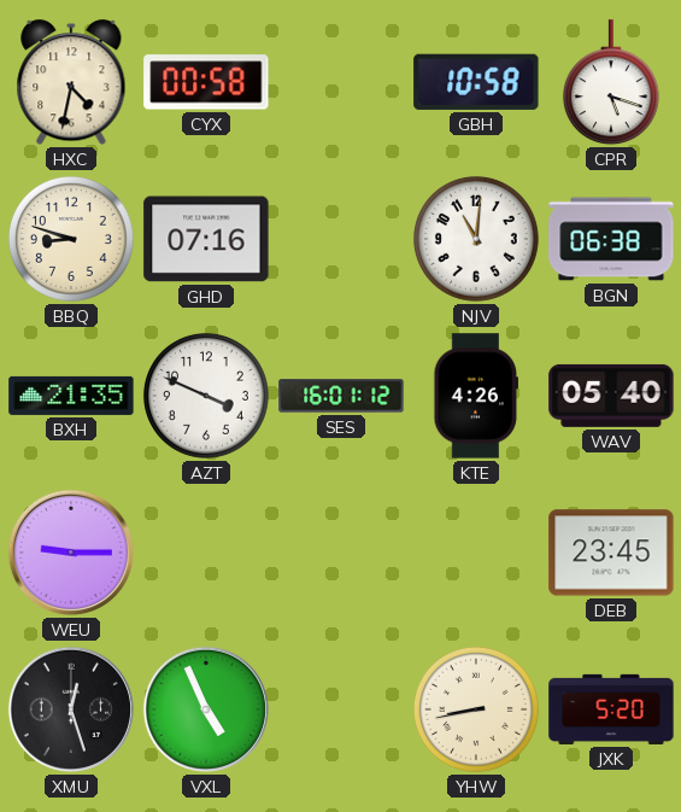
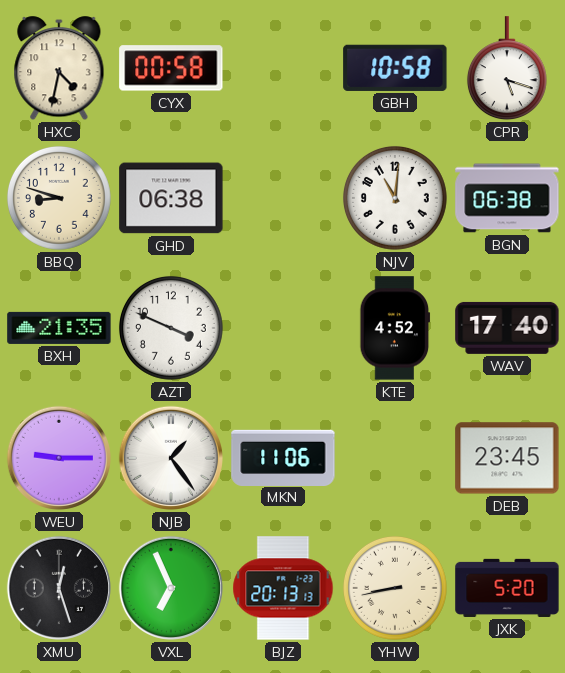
GHD: 07:16 -> 06:38
SES: 16:01 -> none
KTE: 4:26 -> 4:52
WAV: 05:40 -> 17:40
NJB: none -> 1:24
MKN: none -> 11:06
VXL: 4:56 -> 6:56
BJZ: none -> 20:13
